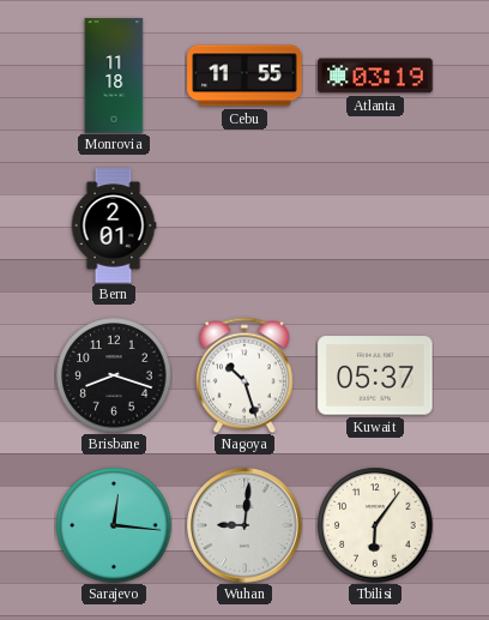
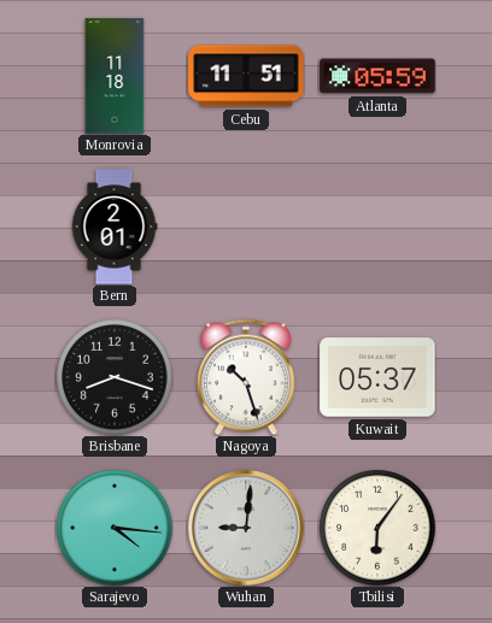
Cebu: 11:55 -> 11:51
Atlanta: 03:19 -> 05:59
Sarajevo: 12:16 -> 4:16
